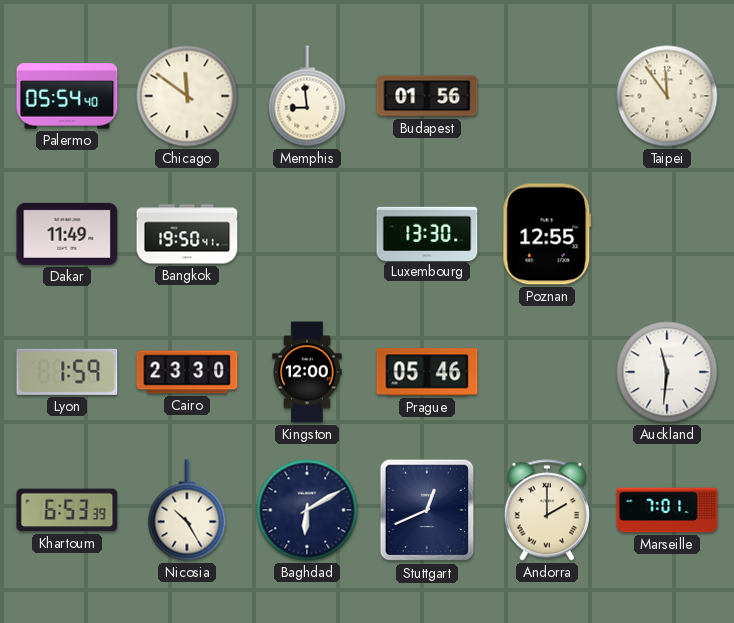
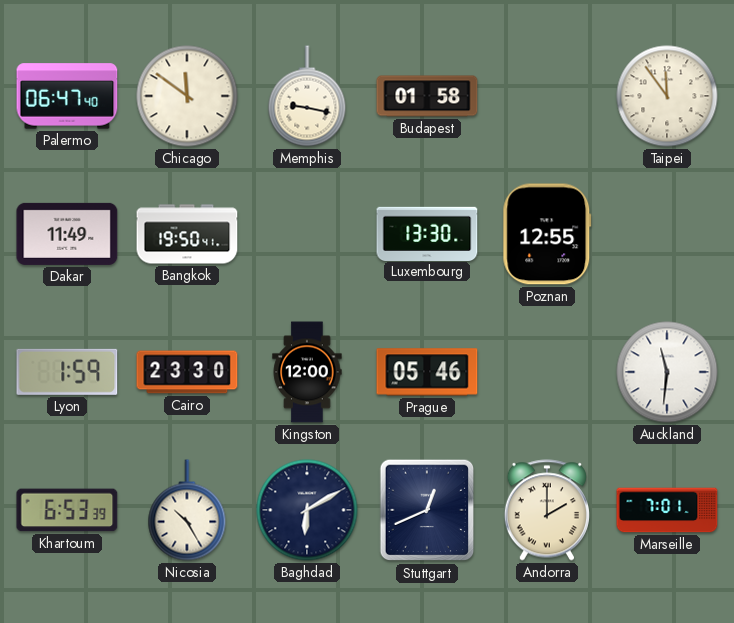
Palermo: 05:54 -> 06:47
Memphis: 8:59 -> 9:17
Budapest: 01:56 -> 01:58
